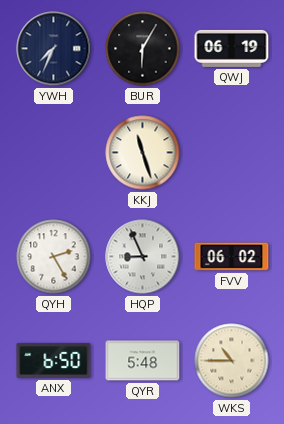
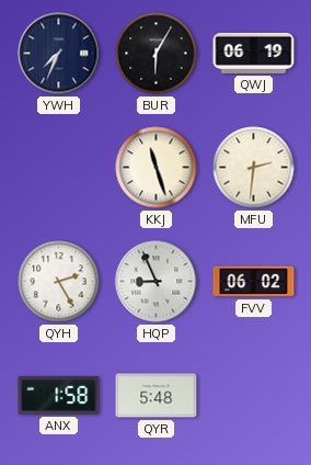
MFU: none -> 2:31
ANX: 6:50 -> 1:58
WKS: 10:45 -> none
